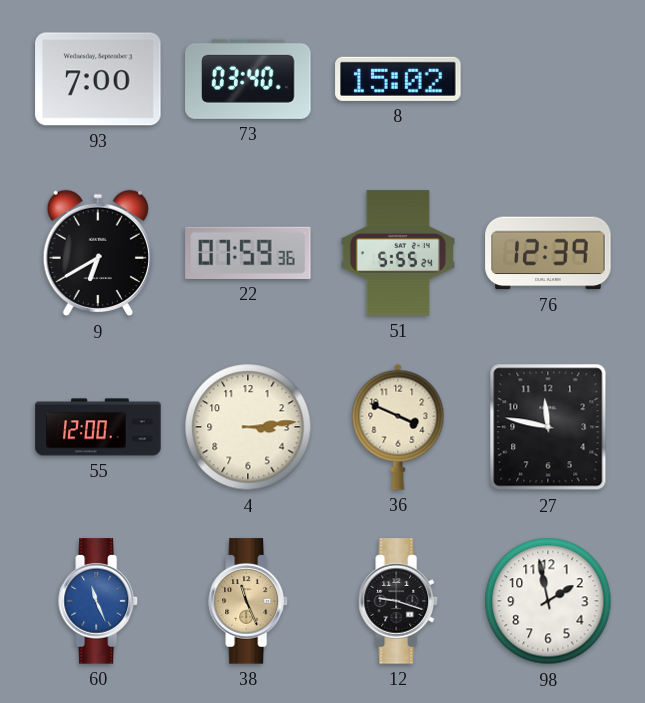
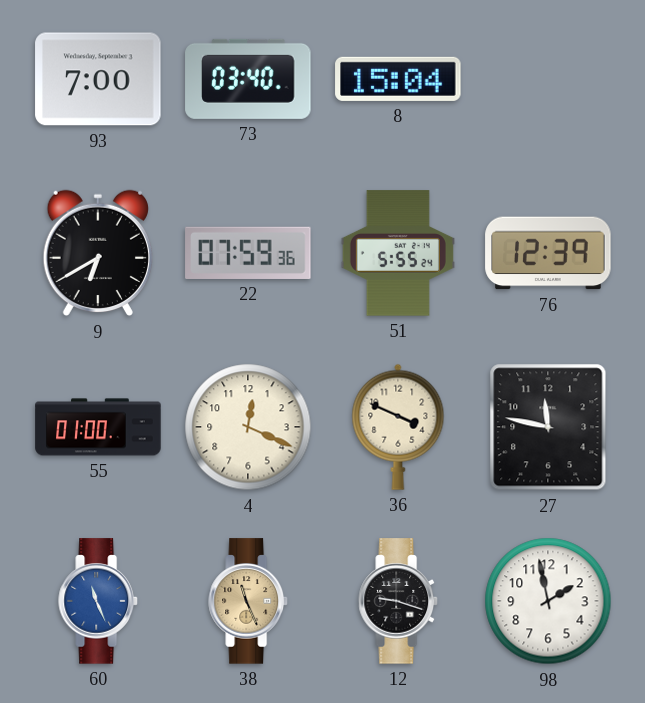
8: 15:02 -> 15:04
55: 12:00 -> 01:00
4: 3:14 -> 12:19
